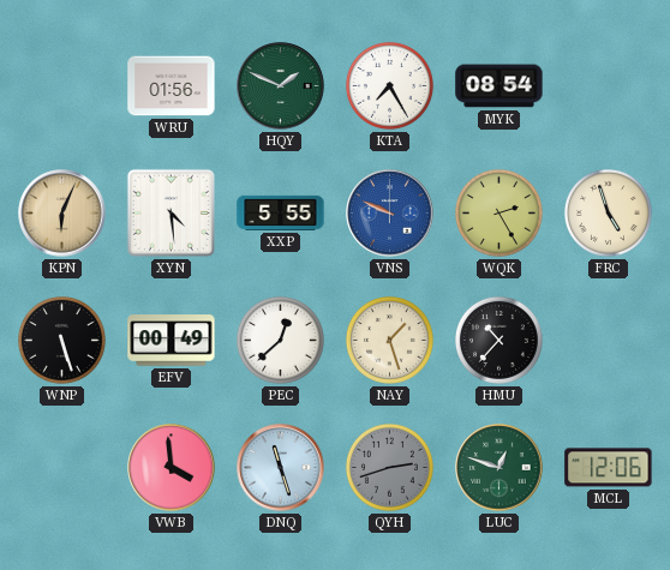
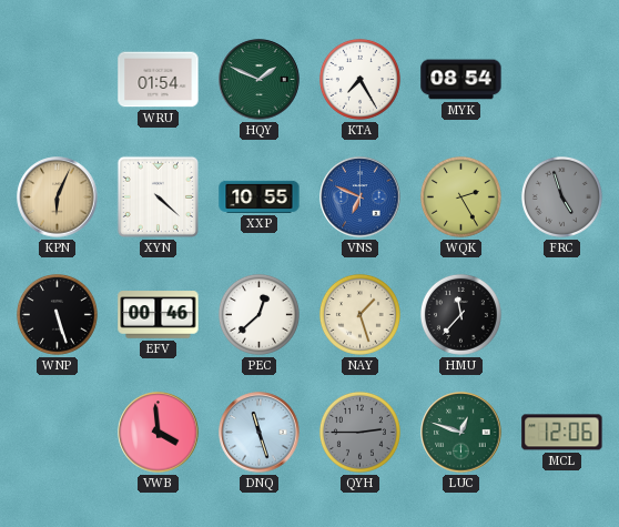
WRU: 01:56 -> 01:54
XYN: 4:29 -> 4:22
XXP: 5:55 -> 10:55
VNS: 9:49 -> 6:49
FRC dial: cream -> grey
EFV: 00:49 -> 00:46
HMU: 10:37 -> 11:37
QYH: 2:42 -> 2:45
